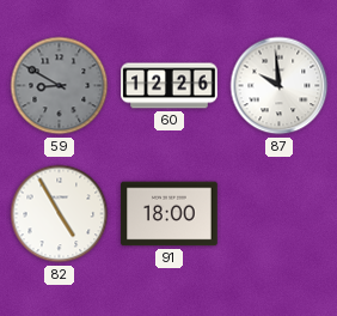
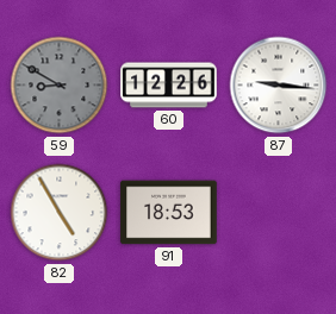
87: 9:59 -> 9:16
91: 18:00 -> 18:53
